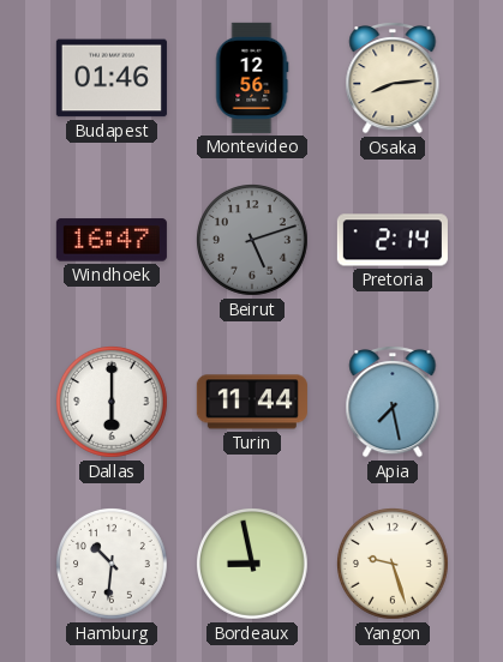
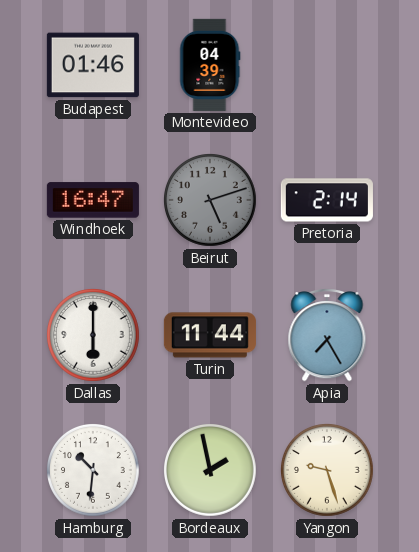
Montevideo: 12:56 -> 04:39
Osaka: 8:14 -> none
Apia: 7:28 -> 7:25
Bordeaux: 8:58 -> 1:58
